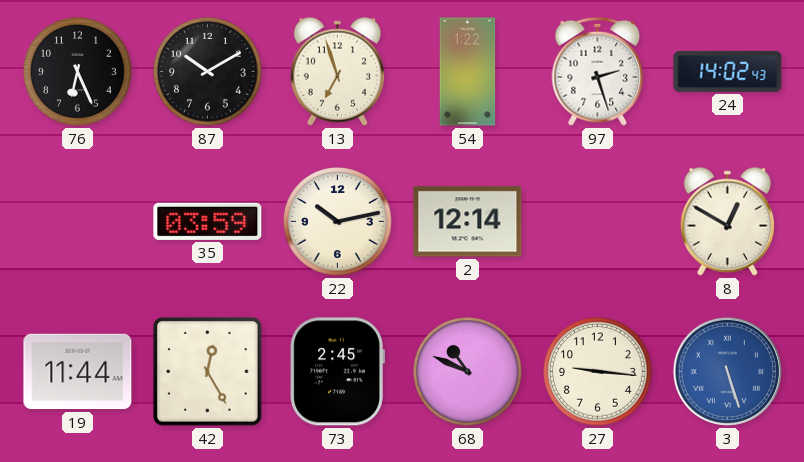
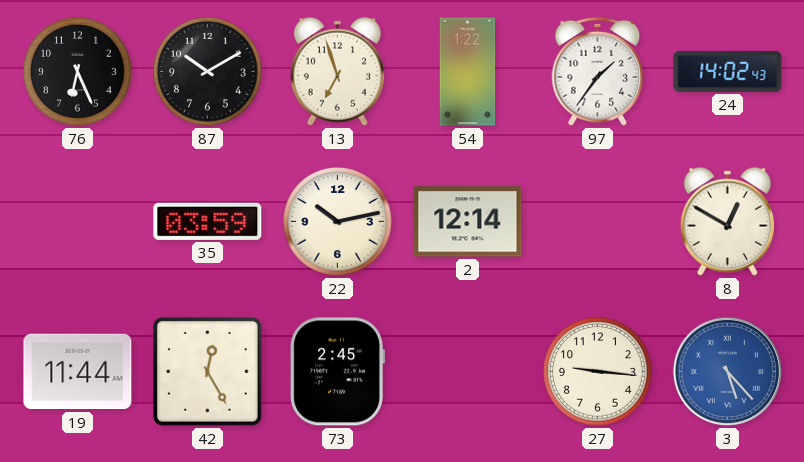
97: 2:27 -> 1:36
68: 10:49 -> none
3: 5:27 -> 5:23
